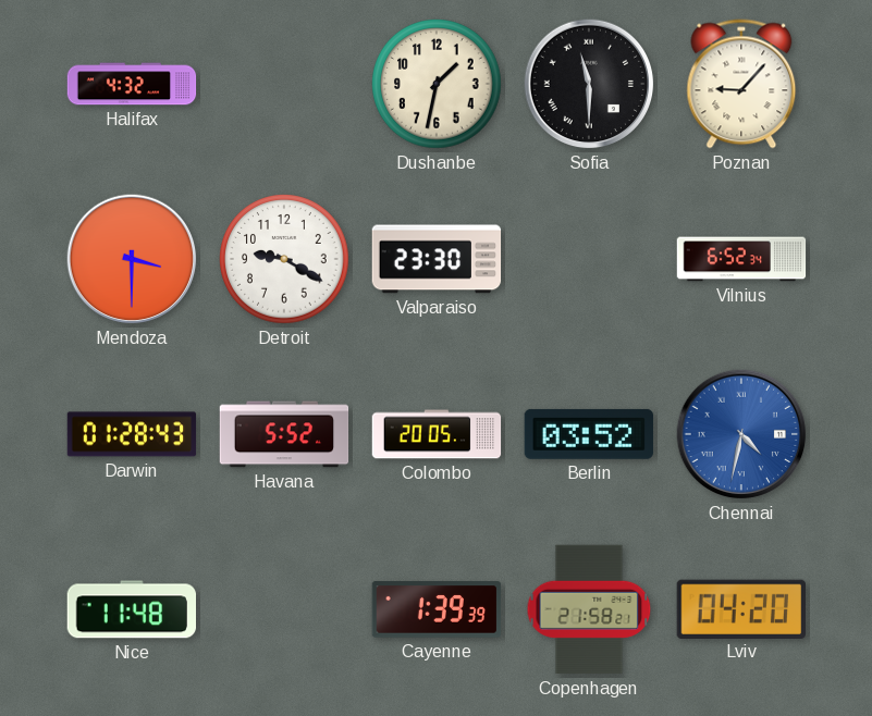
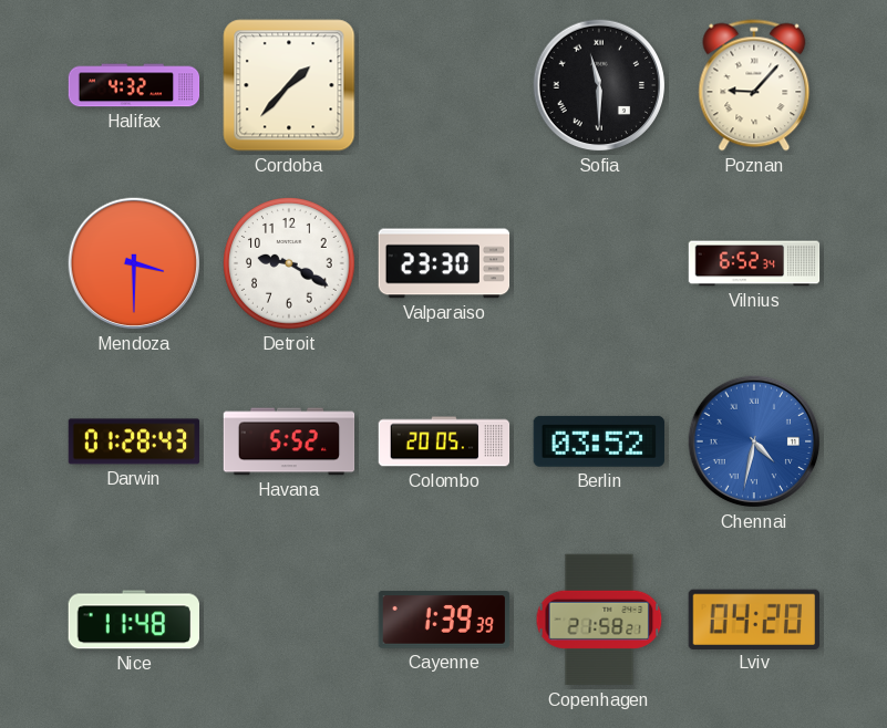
Cordoba: none -> 1:37
Dushanbe: 1:32 -> none
